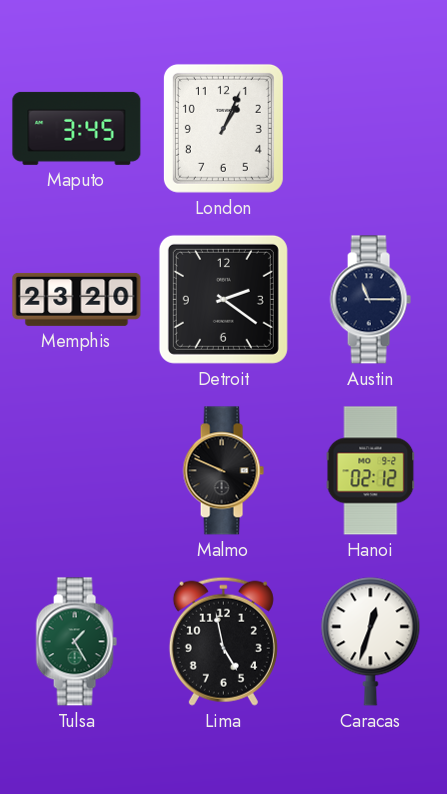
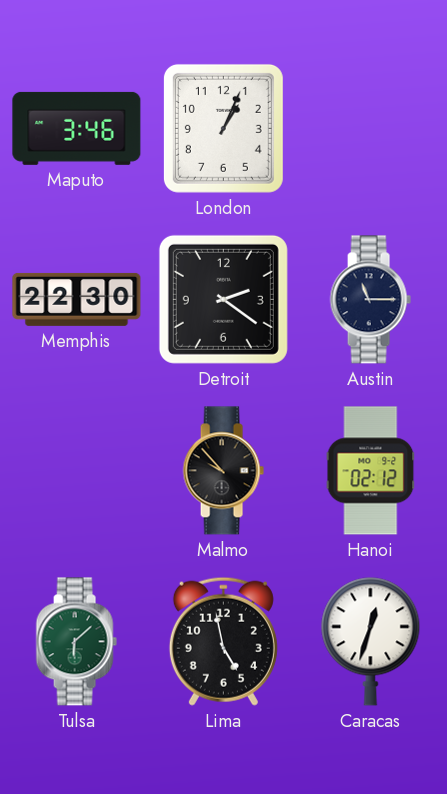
Maputo: 3:45 -> 3:46
Memphis: 23:20 -> 22:30
Malmo: 9:49 -> 9:53
Tulsa: 1:25 -> 6:08
